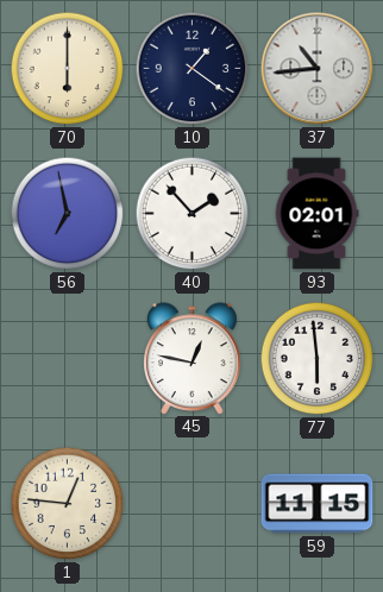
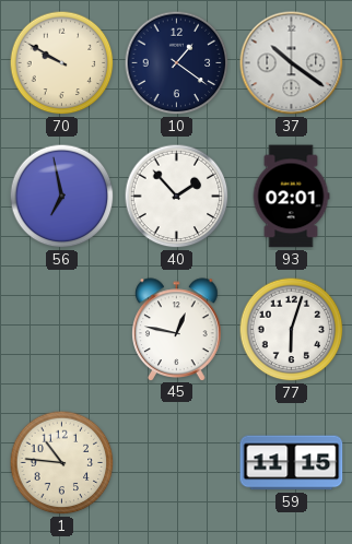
70: 6:00 -> 9:50
37: 10:44 -> 10:21
77: 5:59 -> 6:03
1: 12:46 -> 10:46
